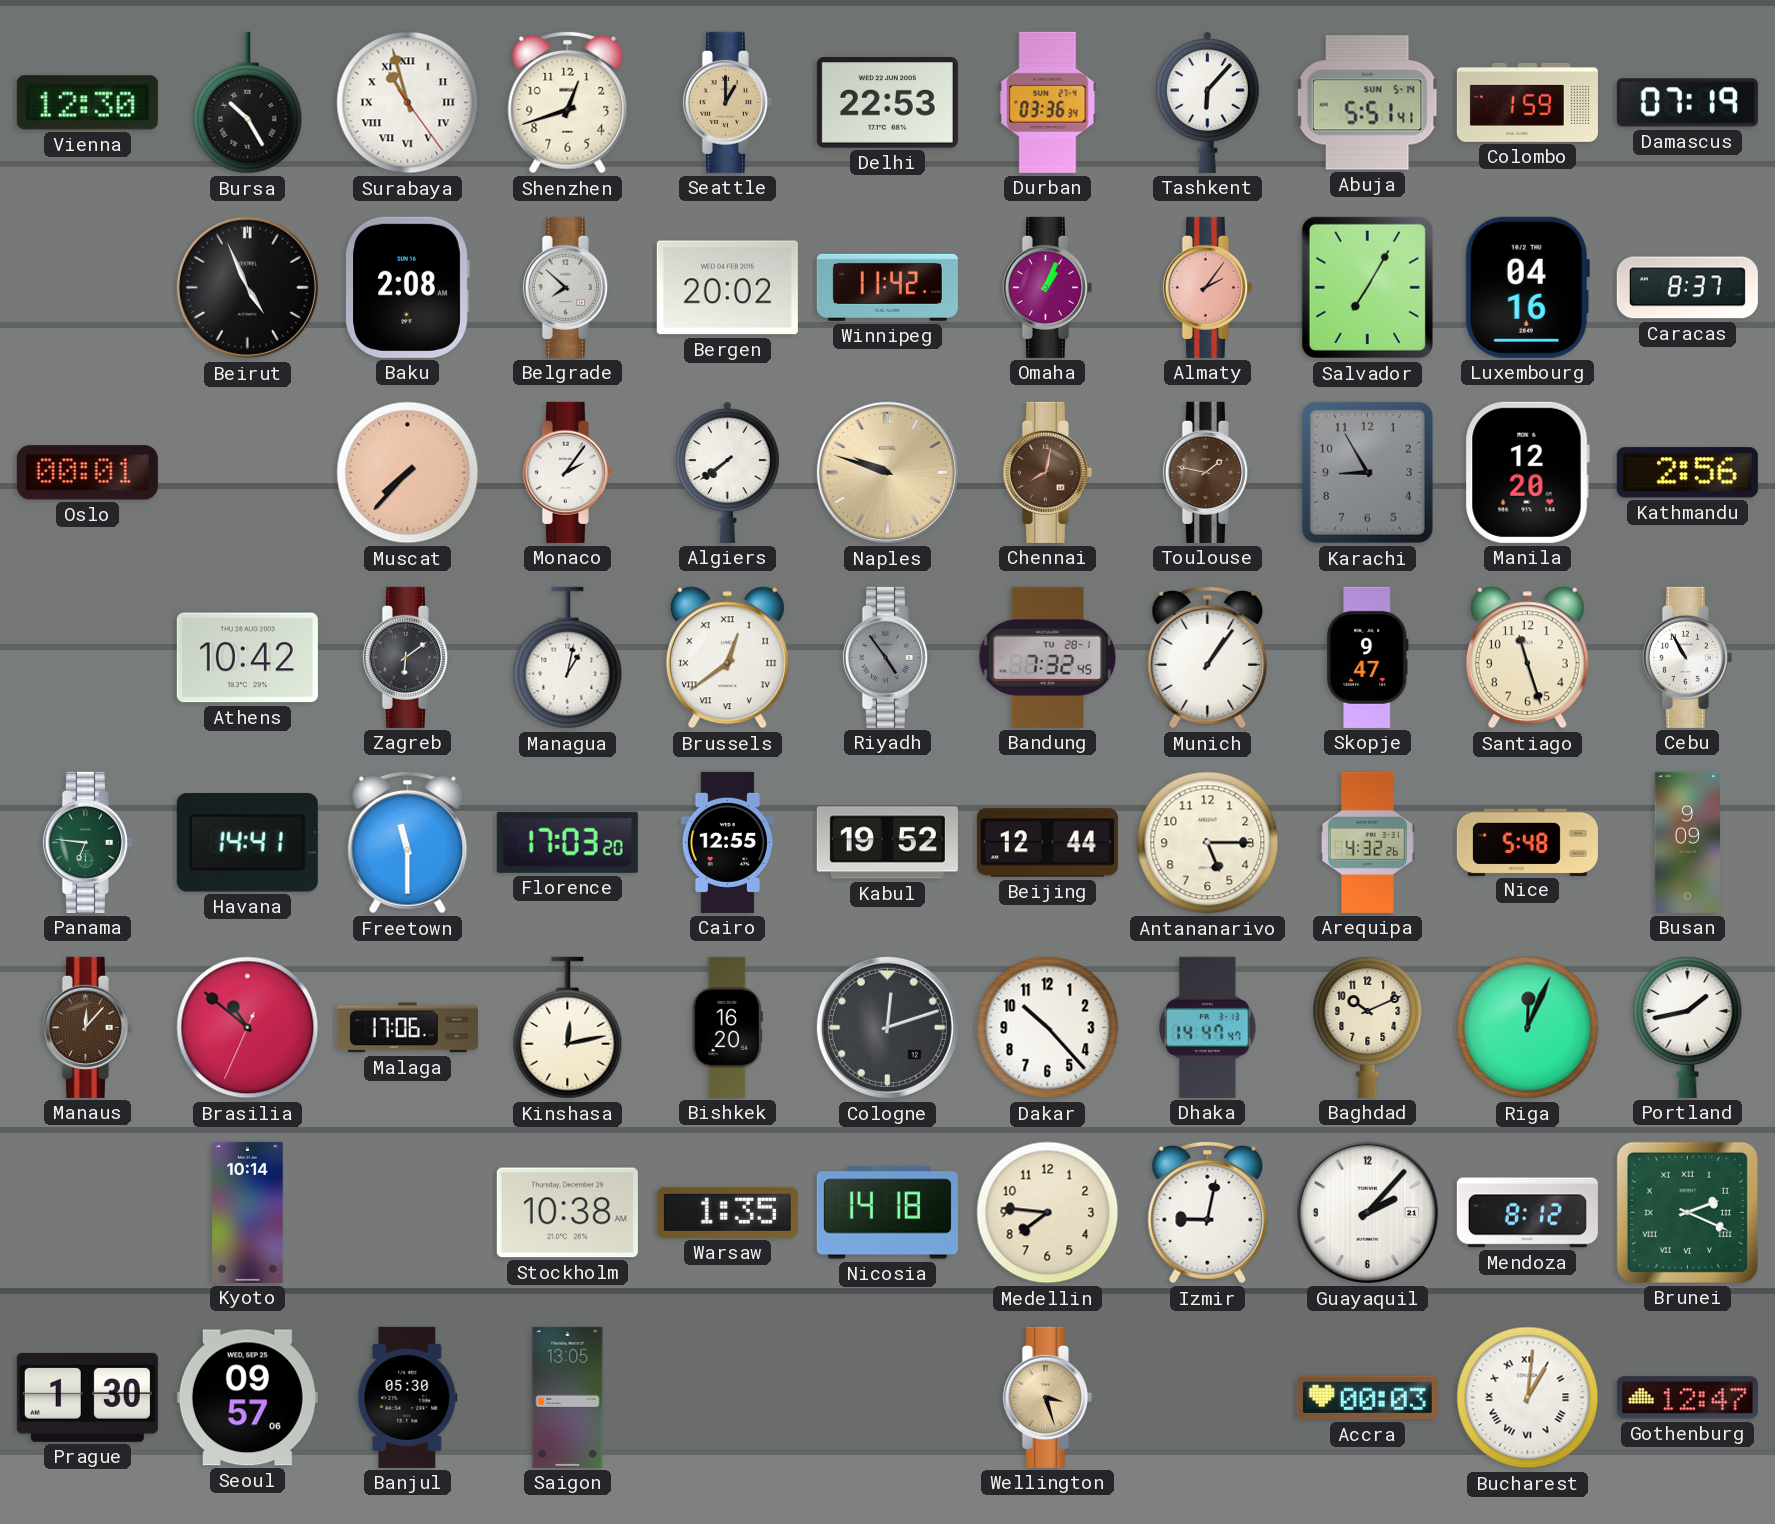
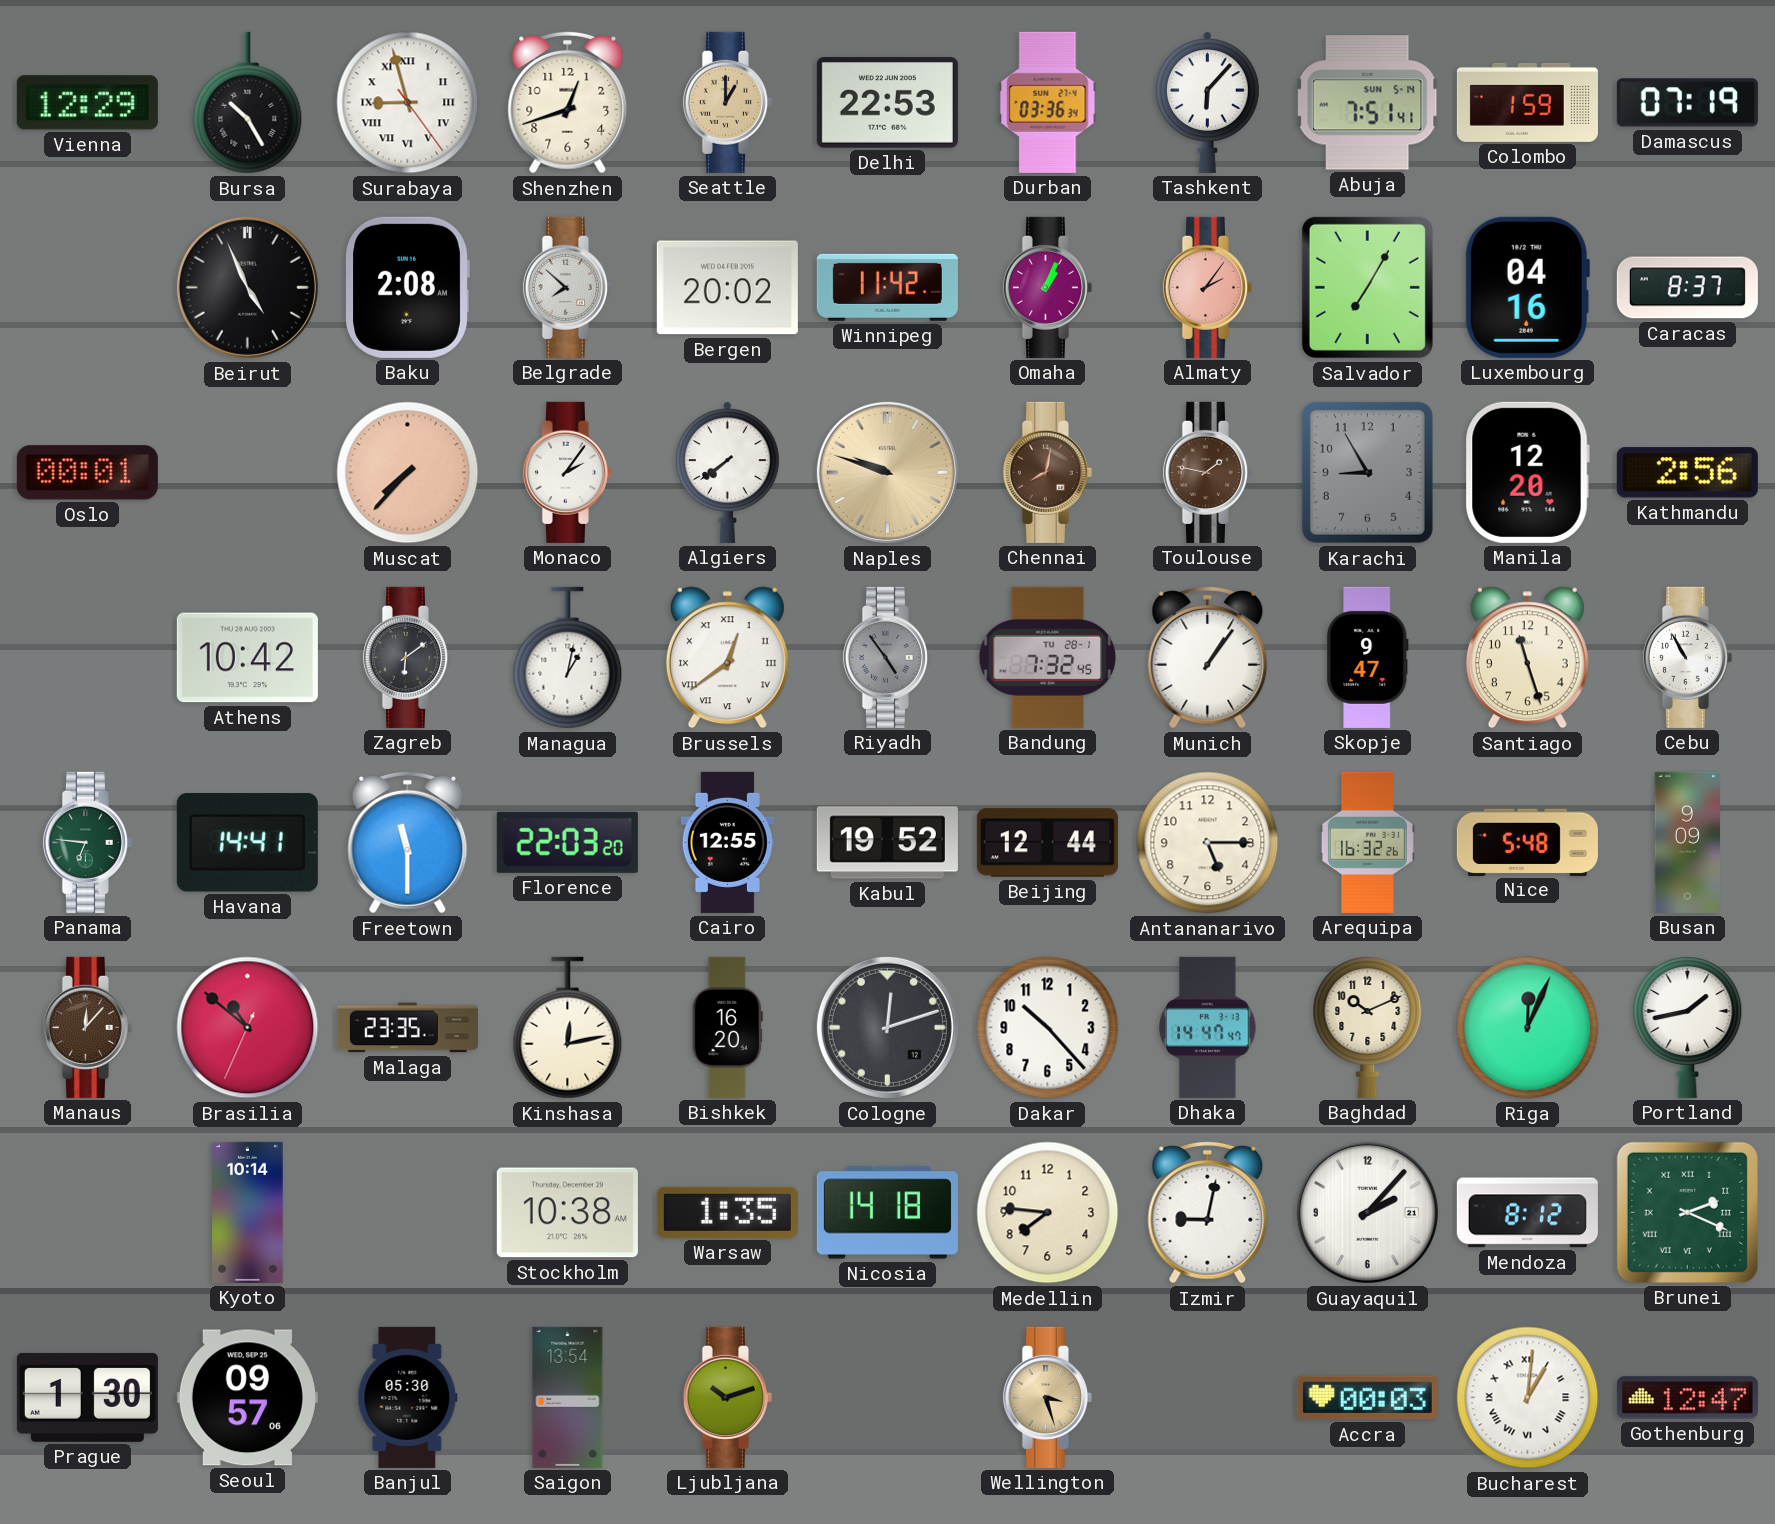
Vienna: 12:30 -> 12:29
Surabaya: 10:57 -> 8:57
Abuja: 5:51 -> 7:51
Florence: 17:03 -> 22:03
Arequipa: 4:32 -> 16:32
Malaga: 17:06 -> 23:35
Saigon: 13:05 -> 13:54
Ljubljana: none -> 10:12
